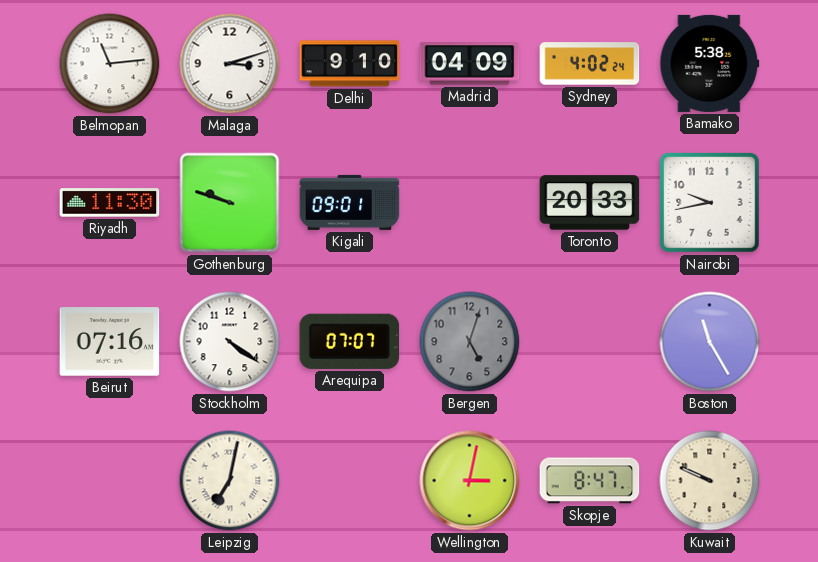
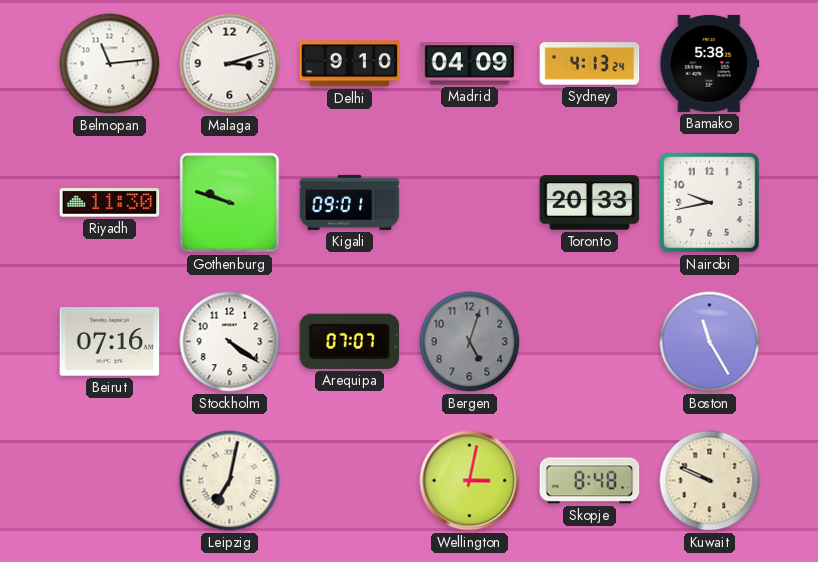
Sydney: 4:02 -> 4:13
Skopje: 8:47 -> 8:48
